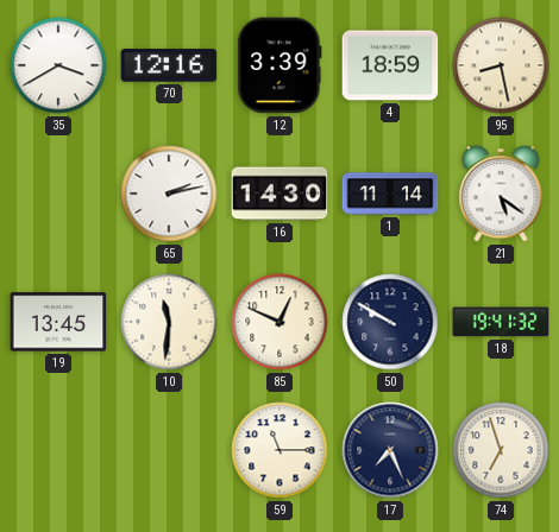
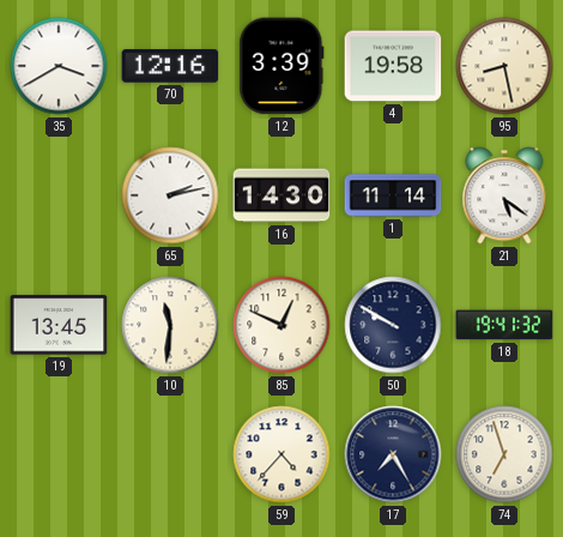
4: 18:59 -> 19:58
59: 11:15 -> 4:37
17: 7:26 -> 7:25
